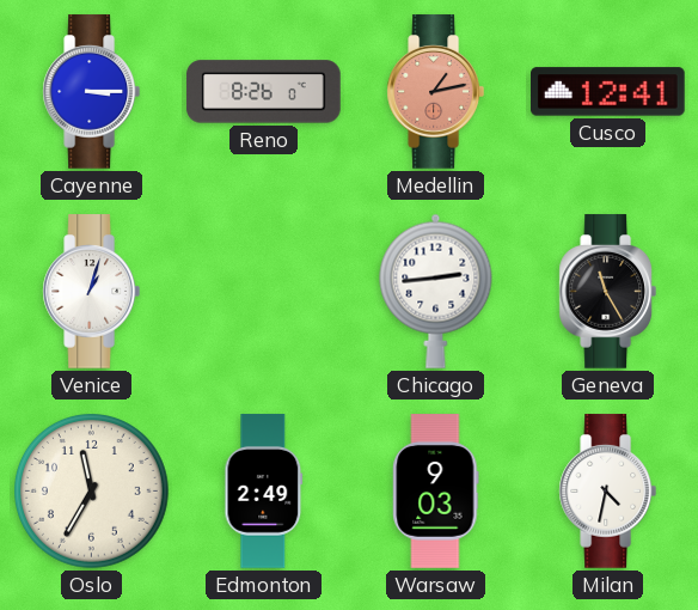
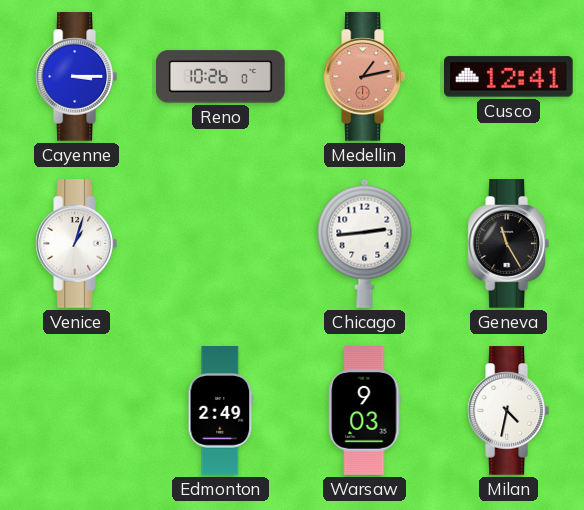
Reno: 8:26 -> 10:26
Oslo: 11:35 -> none
